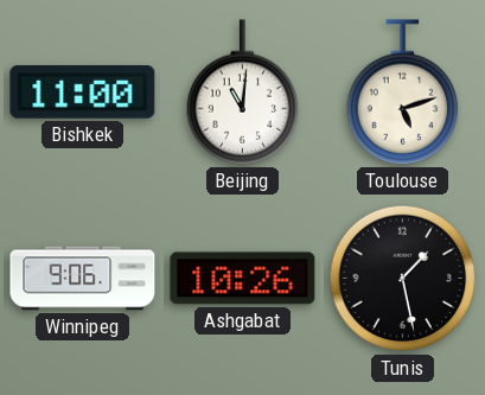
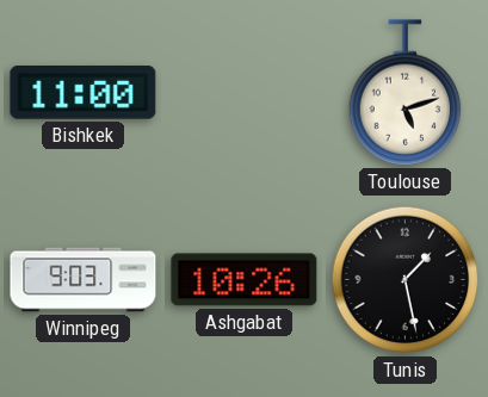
Beijing: 11:01 -> none
Winnipeg: 9:06 -> 9:03
